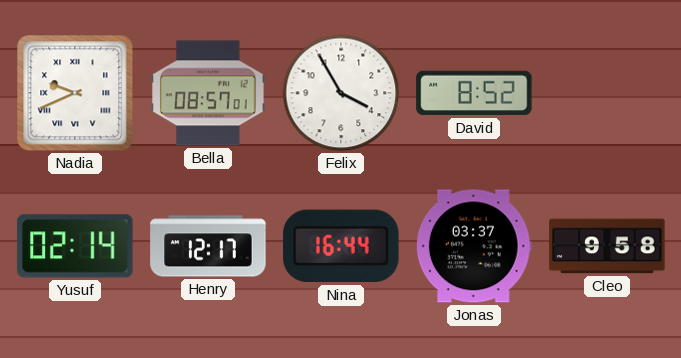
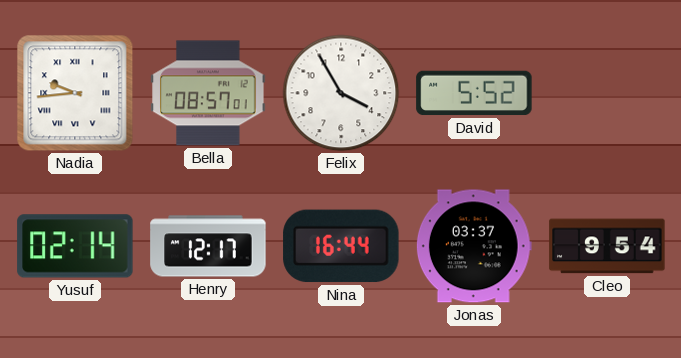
Nadia: 9:41 -> 9:44
David: 8:52 -> 5:52
Cleo: 9:58 -> 9:54
